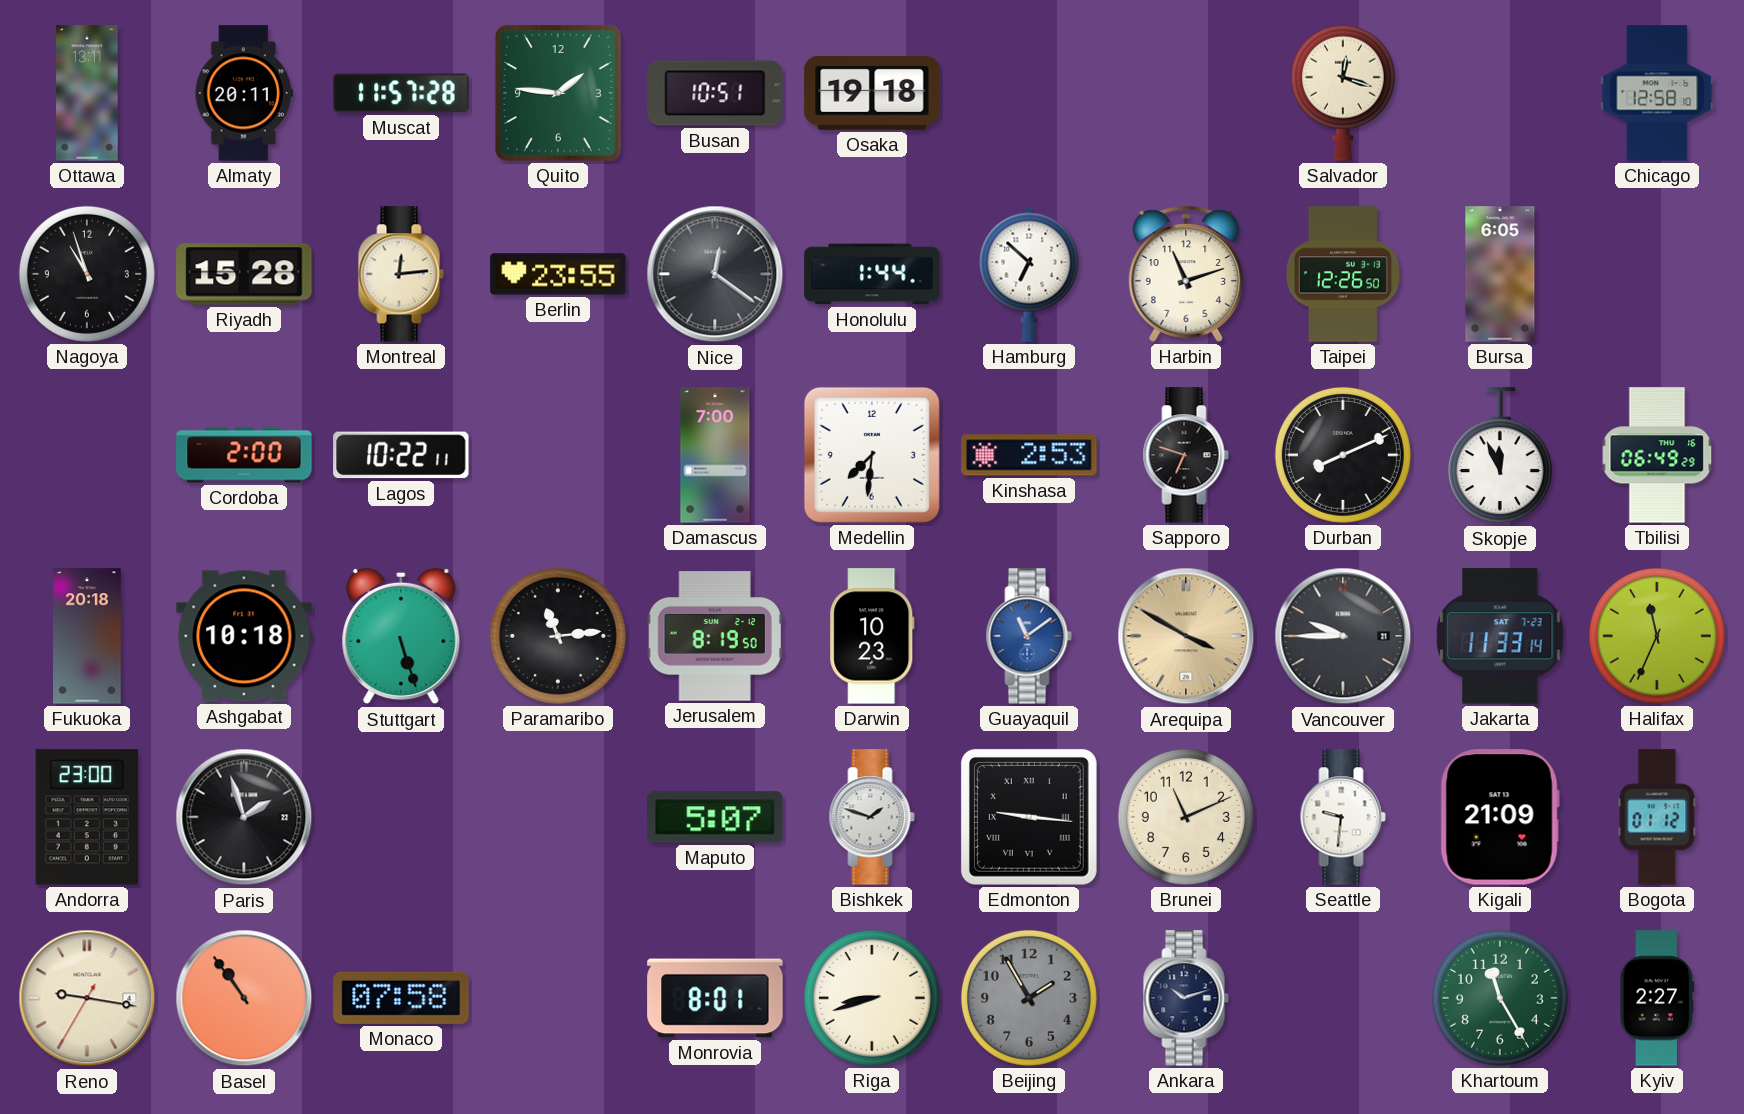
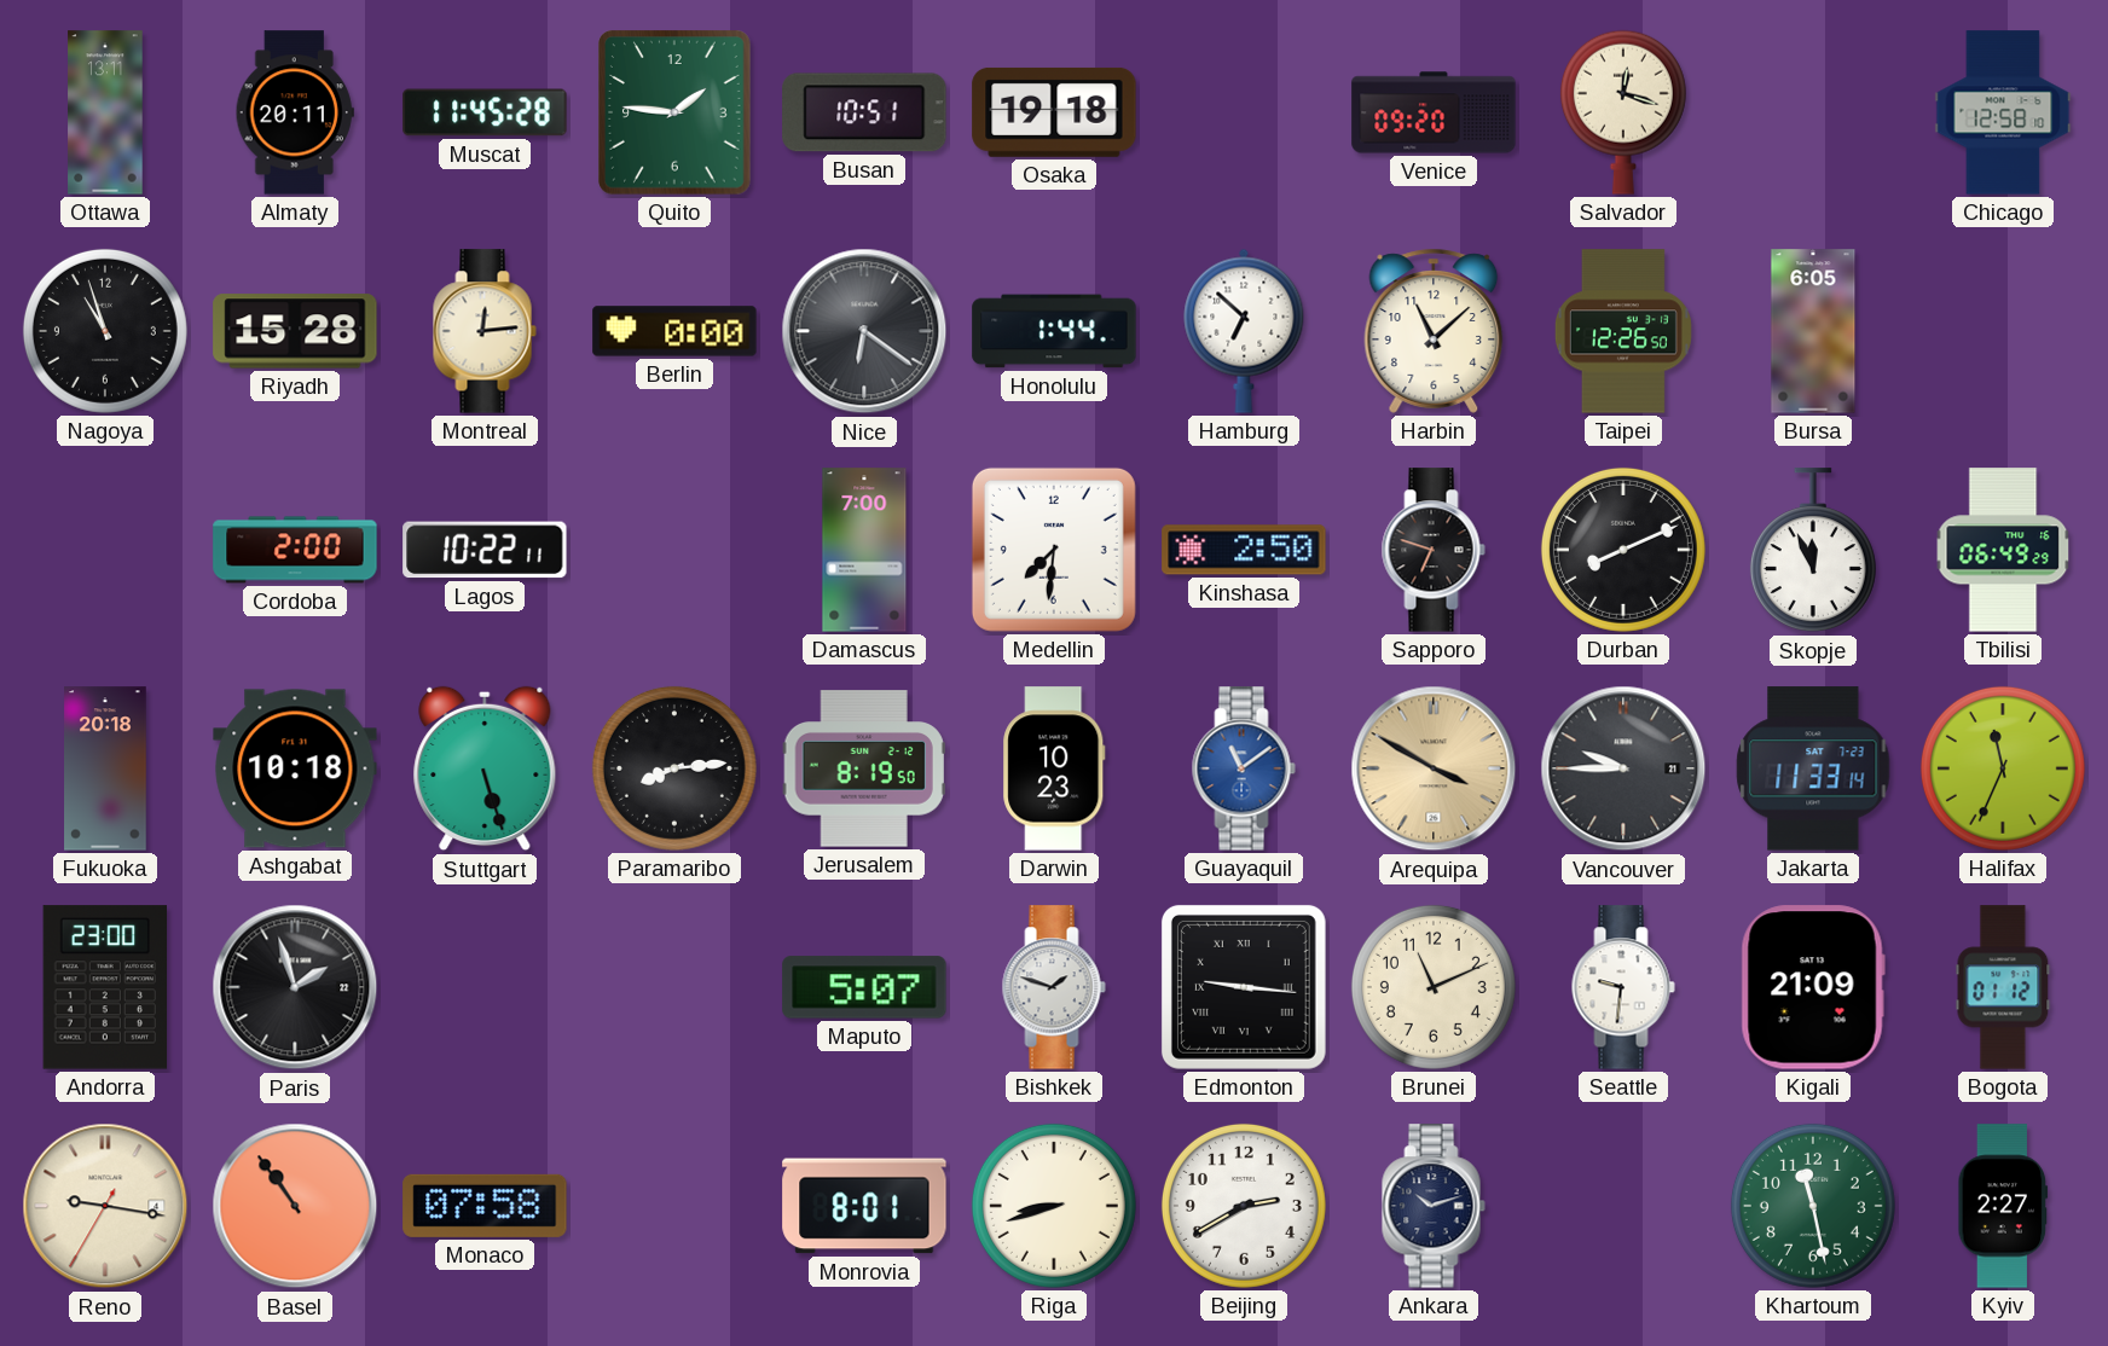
Muscat: 11:57 -> 11:45
Venice: none -> 09:20
Berlin: 23:55 -> 0:00
Nice: 12:21 -> 6:21
Harbin: 11:12 -> 11:08
Kinshasa: 2:53 -> 2:50
Paramaribo: 11:14 -> 8:14
Beijing: 1:55 -> 2:40
Beijing dial: grey -> white
Khartoum: 11:25 -> 11:28
